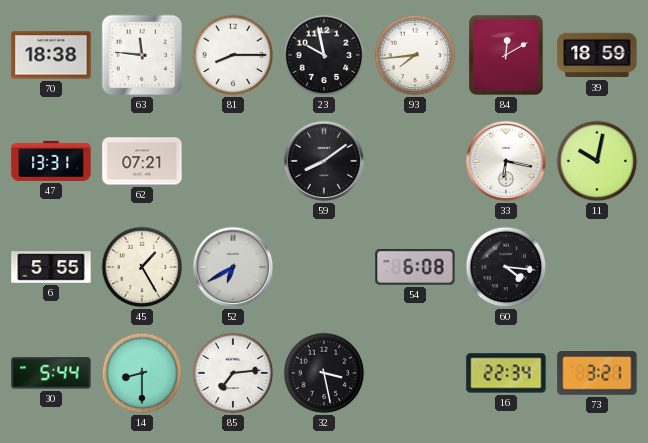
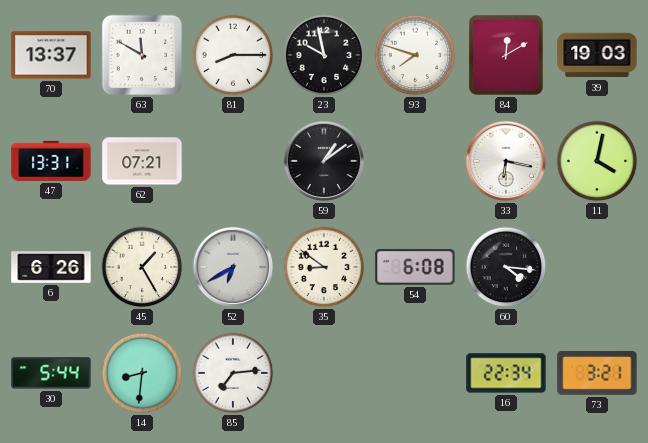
70: 18:38 -> 13:37
63: 11:46 -> 11:50
93: 7:44 -> 7:48
39: 18:59 -> 19:03
59: 8:09 -> 1:09
11: 10:02 -> 4:02
6: 5:55 -> 6:26
35: none -> 8:51
14: 8:30 -> 8:31
32: 3:28 -> none
